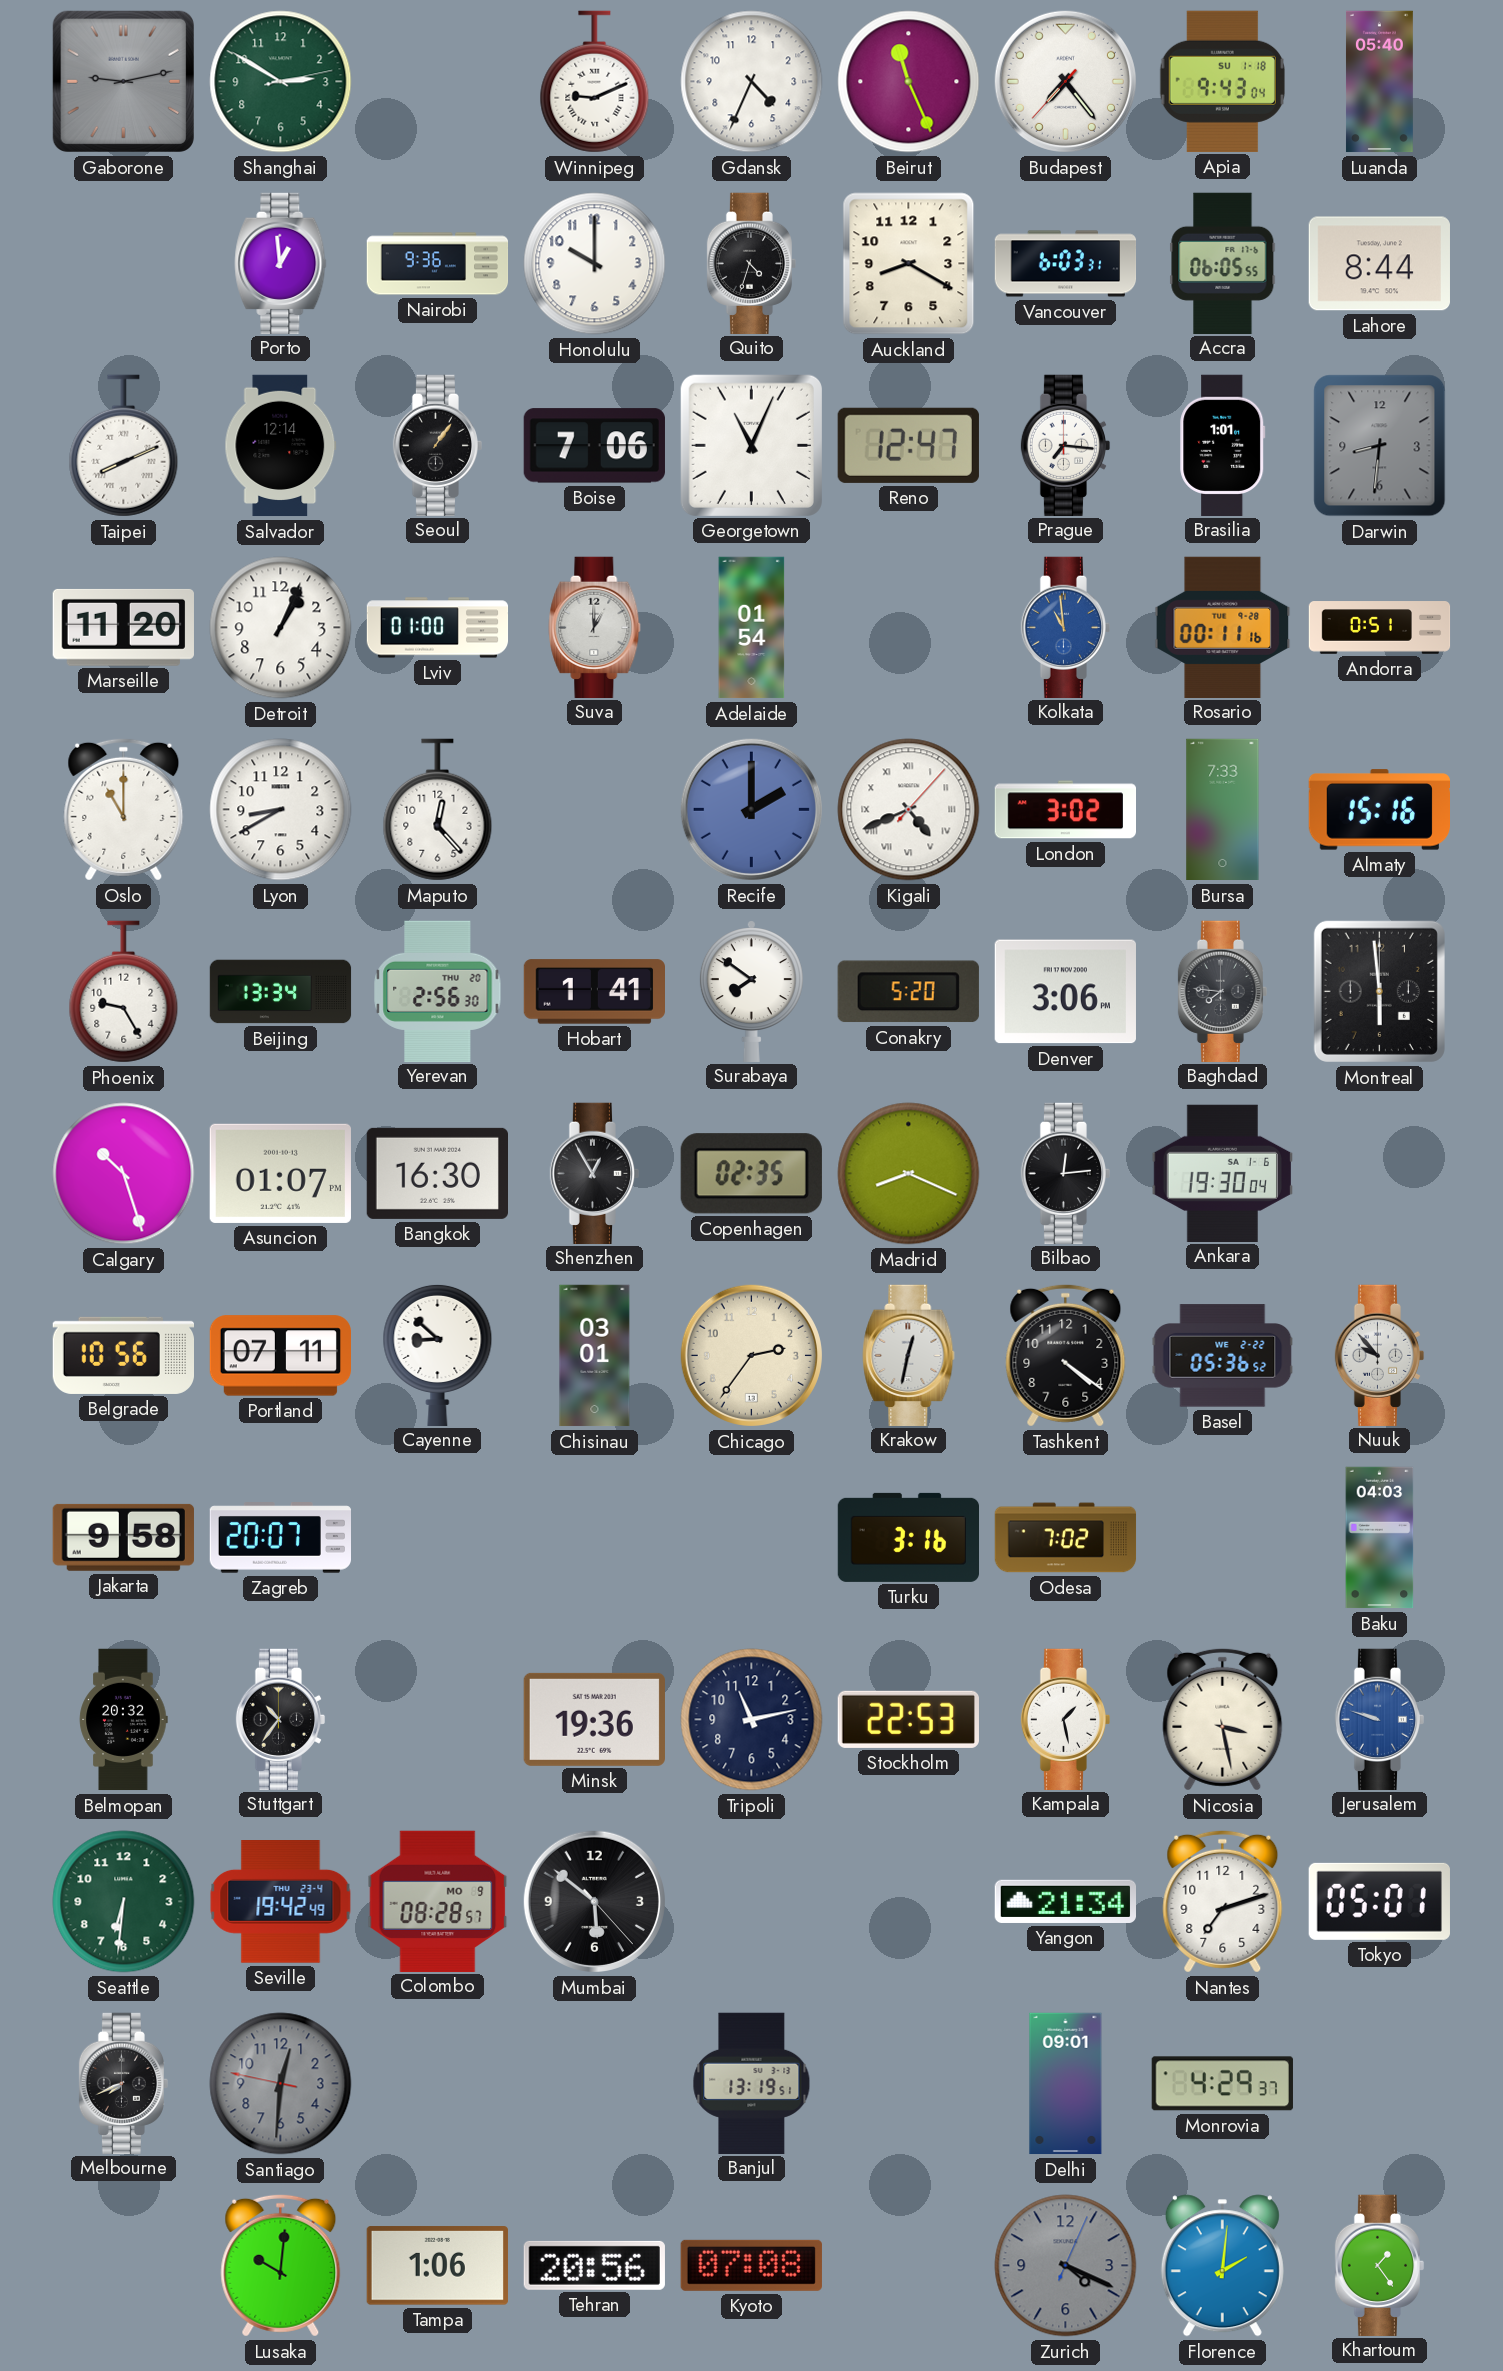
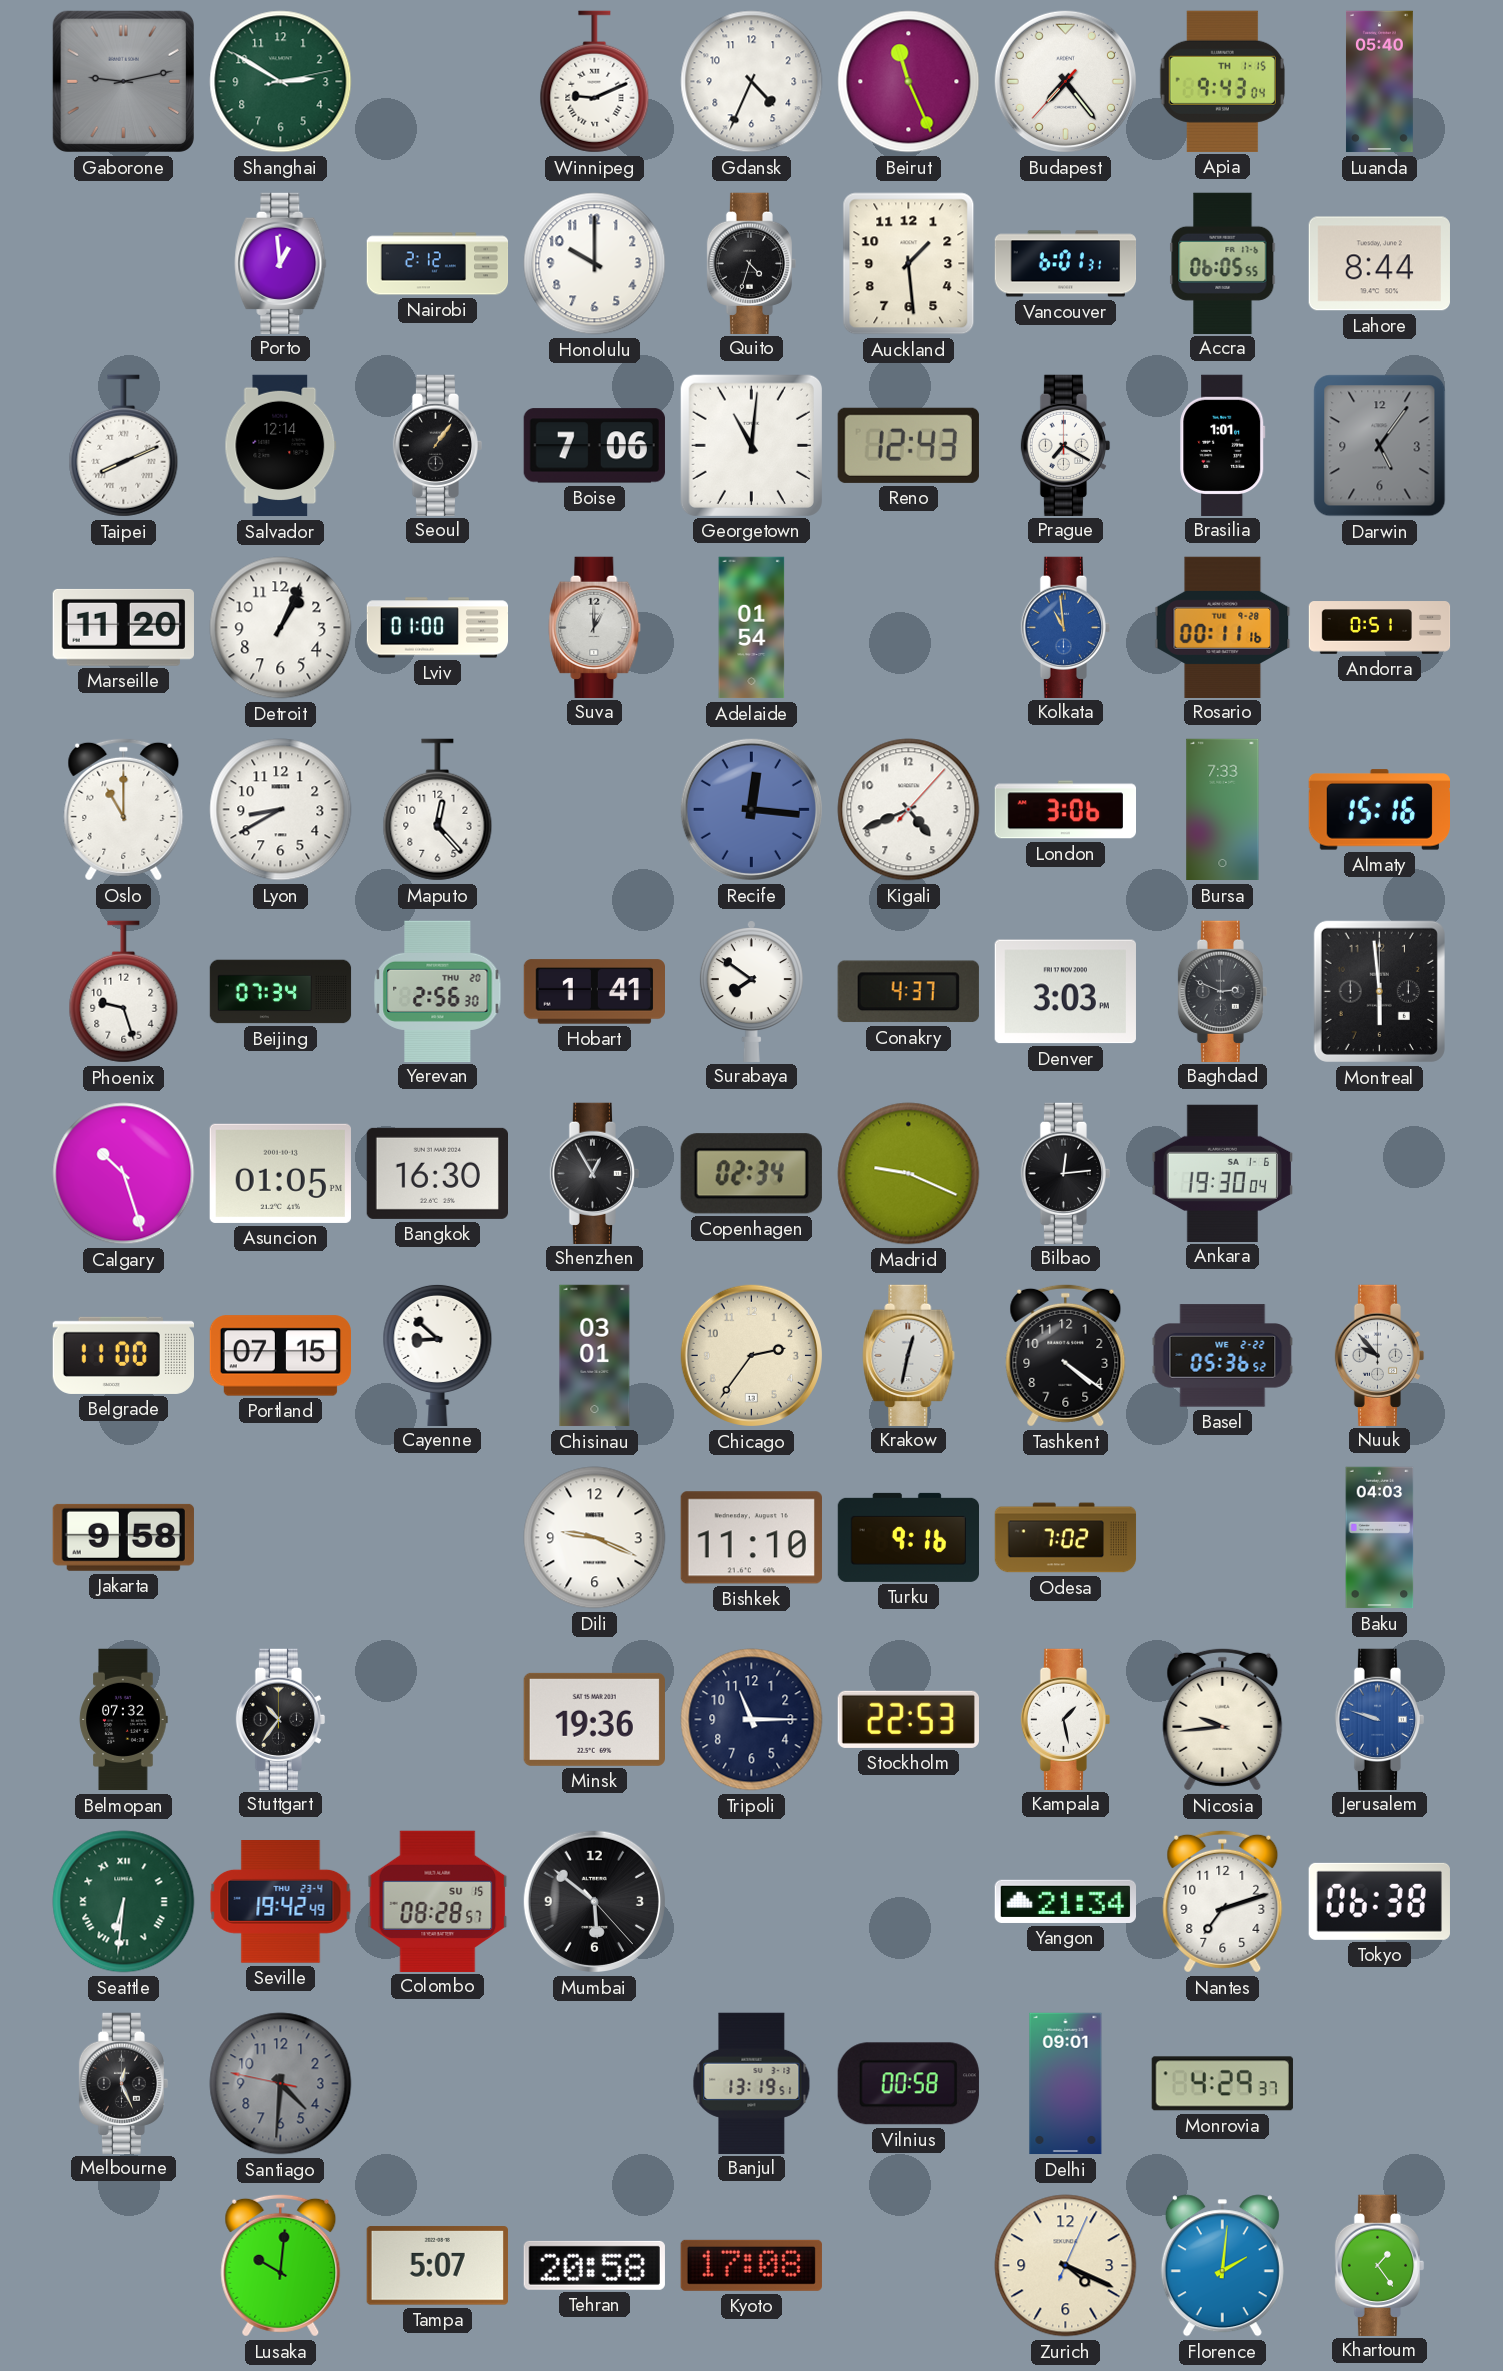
Apia date: SU 1-18 -> TH 1-15
Nairobi: 9:36 -> 2:12
Auckland: 8:20 -> 1:29
Vancouver: 6:03 -> 6:01
Georgetown: 11:04 -> 11:01
Reno: 12:47 -> 12:43
Prague: 7:16 -> 7:20
Darwin: 8:31 -> 5:06
Recife: 2:00 -> 12:16
Kigali numerals: Roman -> Arabic
London: 3:02 -> 3:06
Phoenix: 9:25 -> 9:27
Beijing: 13:34 -> 07:34
Conakry: 5:20 -> 4:37
Denver: 3:06 -> 3:03
Baghdad: 7:46 -> 2:49
Asuncion: 01:07 -> 01:05
Copenhagen: 02:35 -> 02:34
Madrid: 8:19 -> 9:19
Belgrade: 10:56 -> 11:00
Portland: 07:11 -> 07:15
Zagreb: 20:07 -> none
Dili: none -> 9:19
Bishkek: none -> 11:10
Turku: 3:16 -> 9:16
Belmopan: 20:32 -> 07:32
Tripoli: 11:13 -> 11:15
Nicosia: 3:28 -> 9:44
Seattle numerals: Arabic -> Roman
Colombo date: MO 9 -> SU 15
Tokyo: 05:01 -> 06:38
Melbourne: 7:41 -> 12:26
Santiago: 12:30 -> 4:30
Vilnius: none -> 00:58
Tampa: 1:06 -> 5:07
Tehran: 20:56 -> 20:58
Kyoto: 07:08 -> 17:08
Zurich dial: grey -> cream
